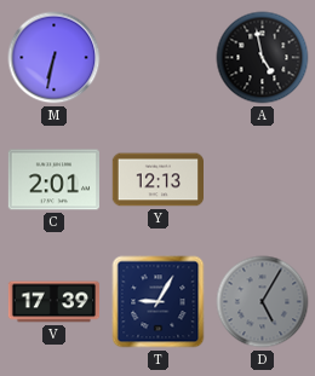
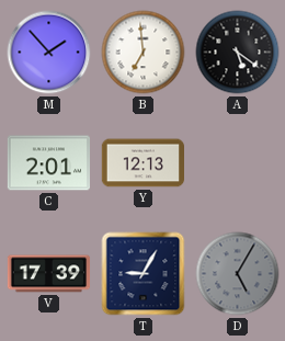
M: 6:32 -> 1:53
B: none -> 6:59
A: 4:58 -> 5:21
